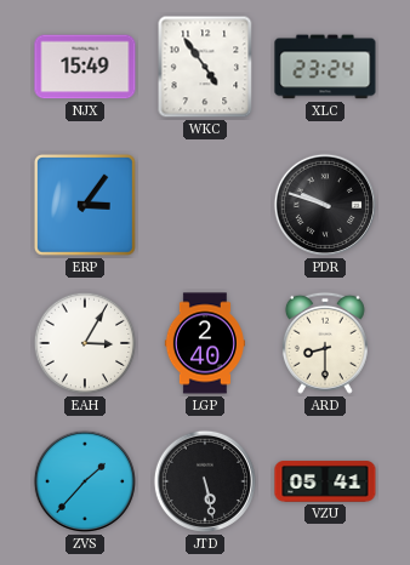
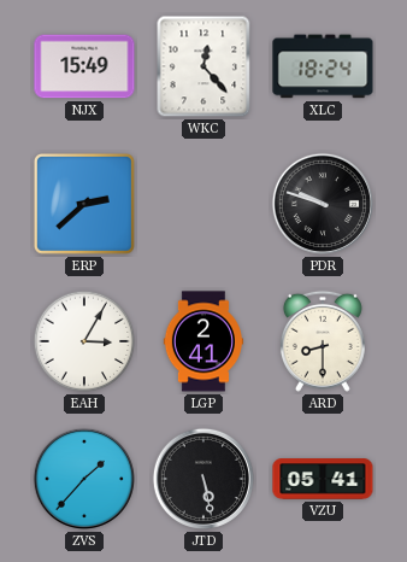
WKC: 4:54 -> 12:23
XLC: 23:24 -> 18:24
ERP: 3:06 -> 2:38
LGP: 2:40 -> 2:41
